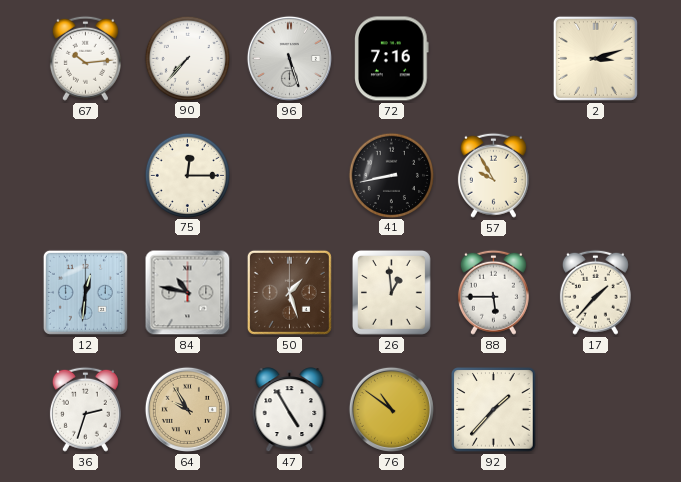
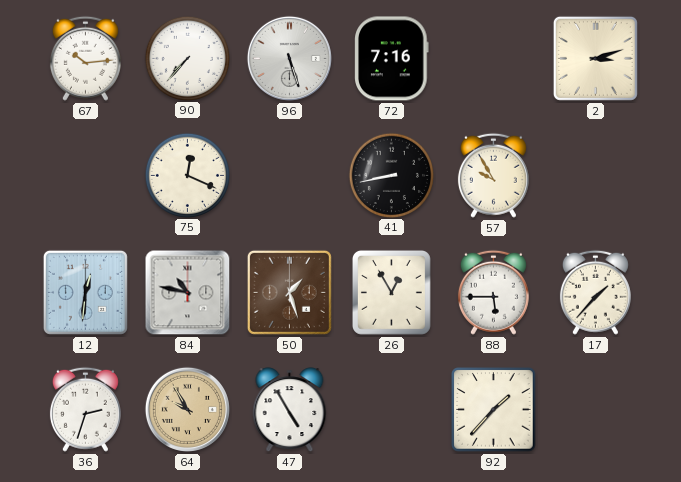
75: 12:15 -> 12:19
26: 12:59 -> 12:55
76: 10:51 -> none
